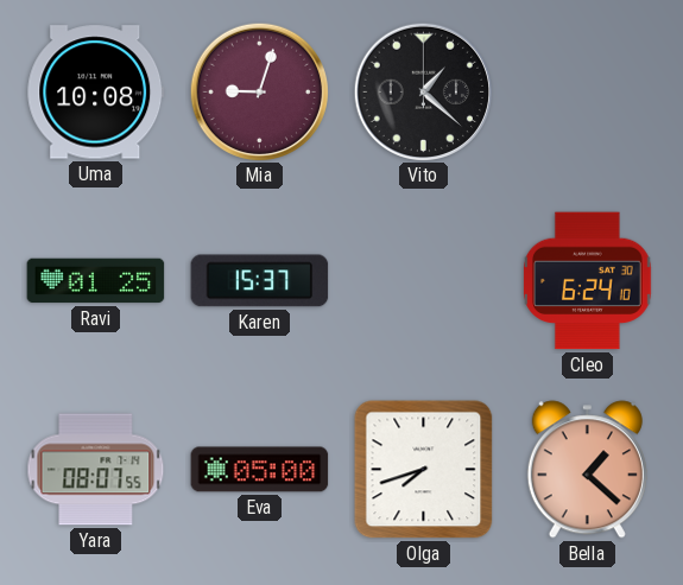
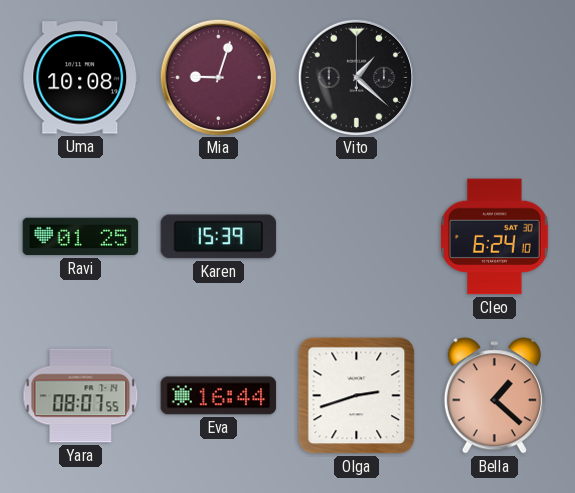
Karen: 15:37 -> 15:39
Eva: 05:00 -> 16:44
Olga: 7:42 -> 2:42
